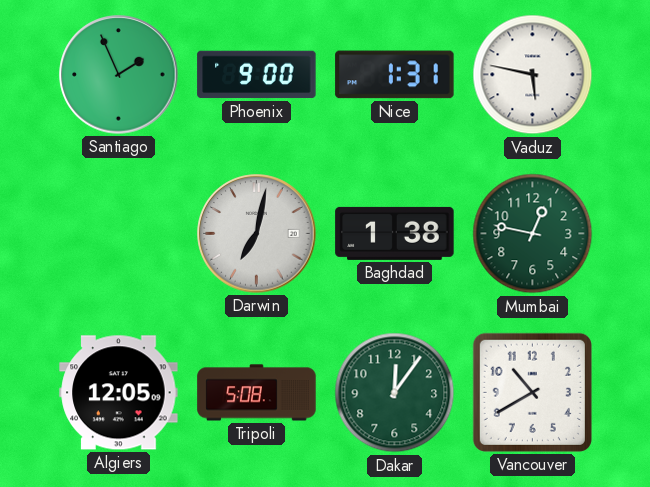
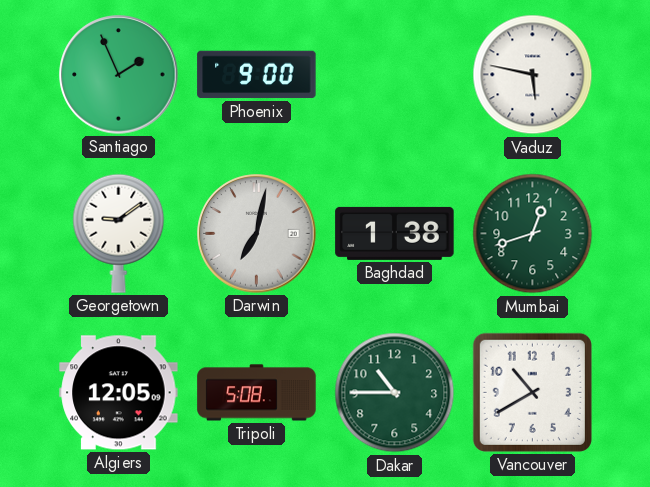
Nice: 1:31 -> none
Georgetown: none -> 9:09
Mumbai: 12:47 -> 12:42
Dakar: 12:06 -> 10:45
